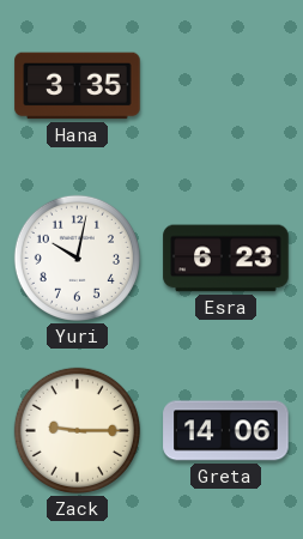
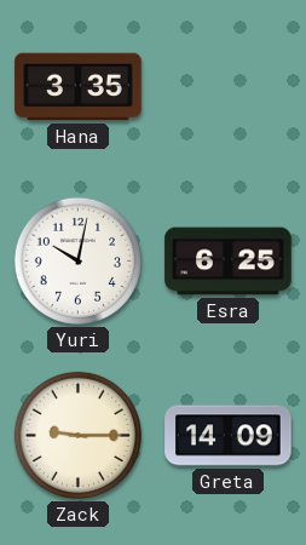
Esra: 6:23 -> 6:25
Greta: 14:06 -> 14:09
